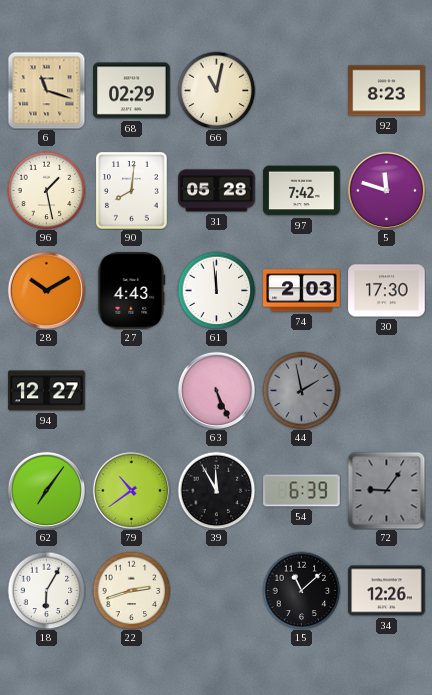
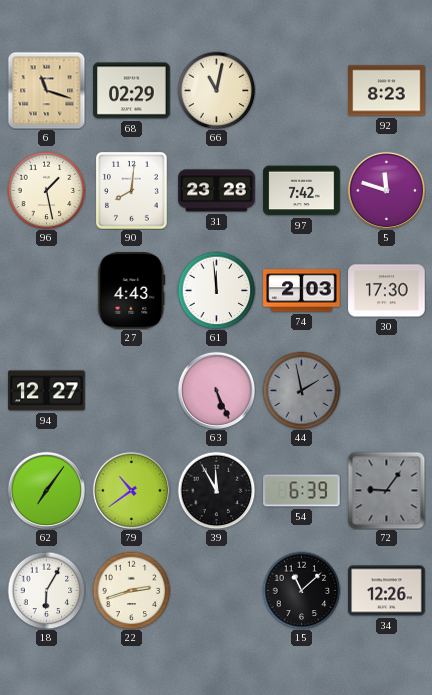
31: 05:28 -> 23:28
28: 10:10 -> none
